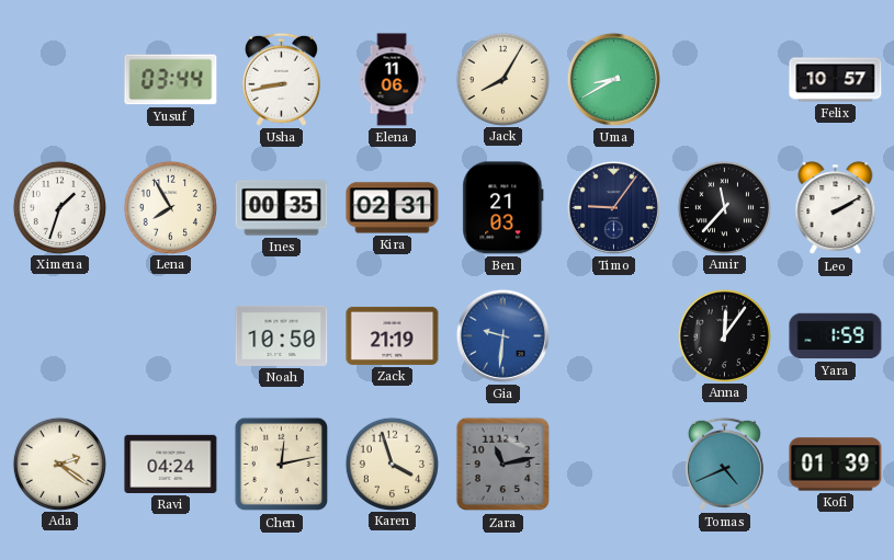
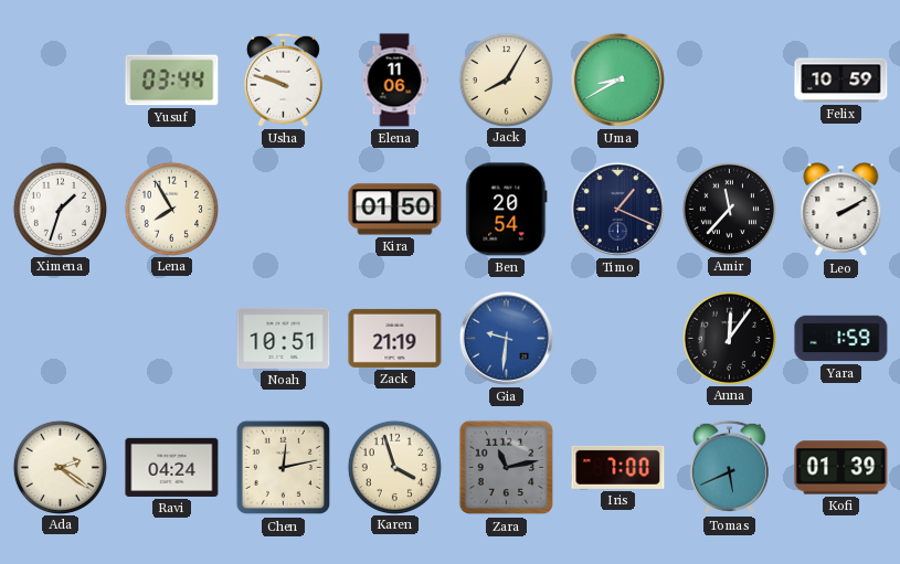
Usha: 8:43 -> 9:48
Felix: 10:57 -> 10:59
Ines: 00:35 -> none
Kira: 02:31 -> 01:50
Ben: 21:03 -> 20:54
Timo: 9:06 -> 1:19
Noah: 10:50 -> 10:51
Iris: none -> 7:00
Tomas: 4:41 -> 5:41
